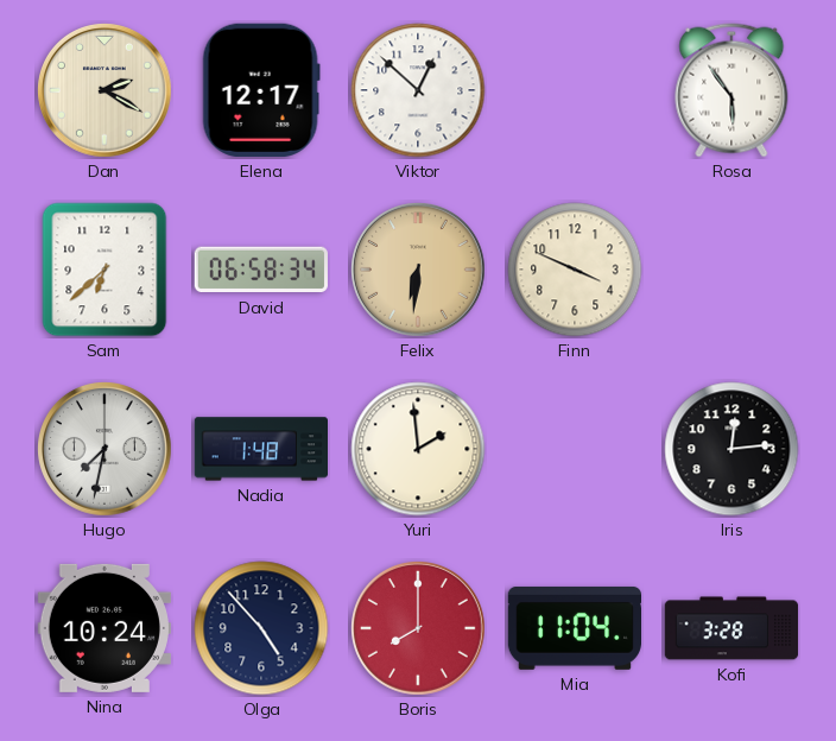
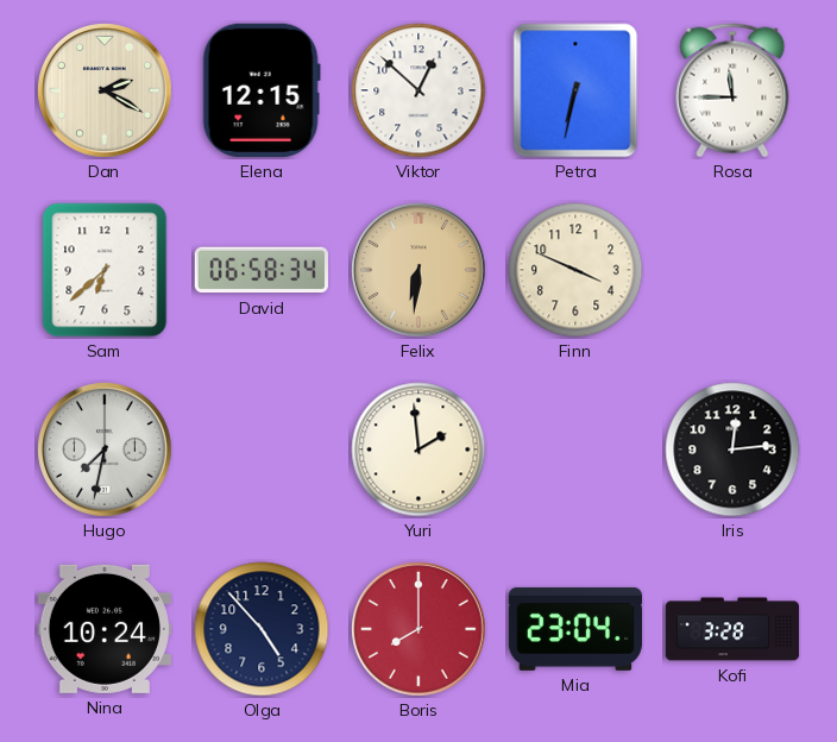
Elena: 12:17 -> 12:15
Petra: none -> 6:32
Rosa: 5:54 -> 11:45
Nadia: 1:48 -> none
Mia: 11:04 -> 23:04
